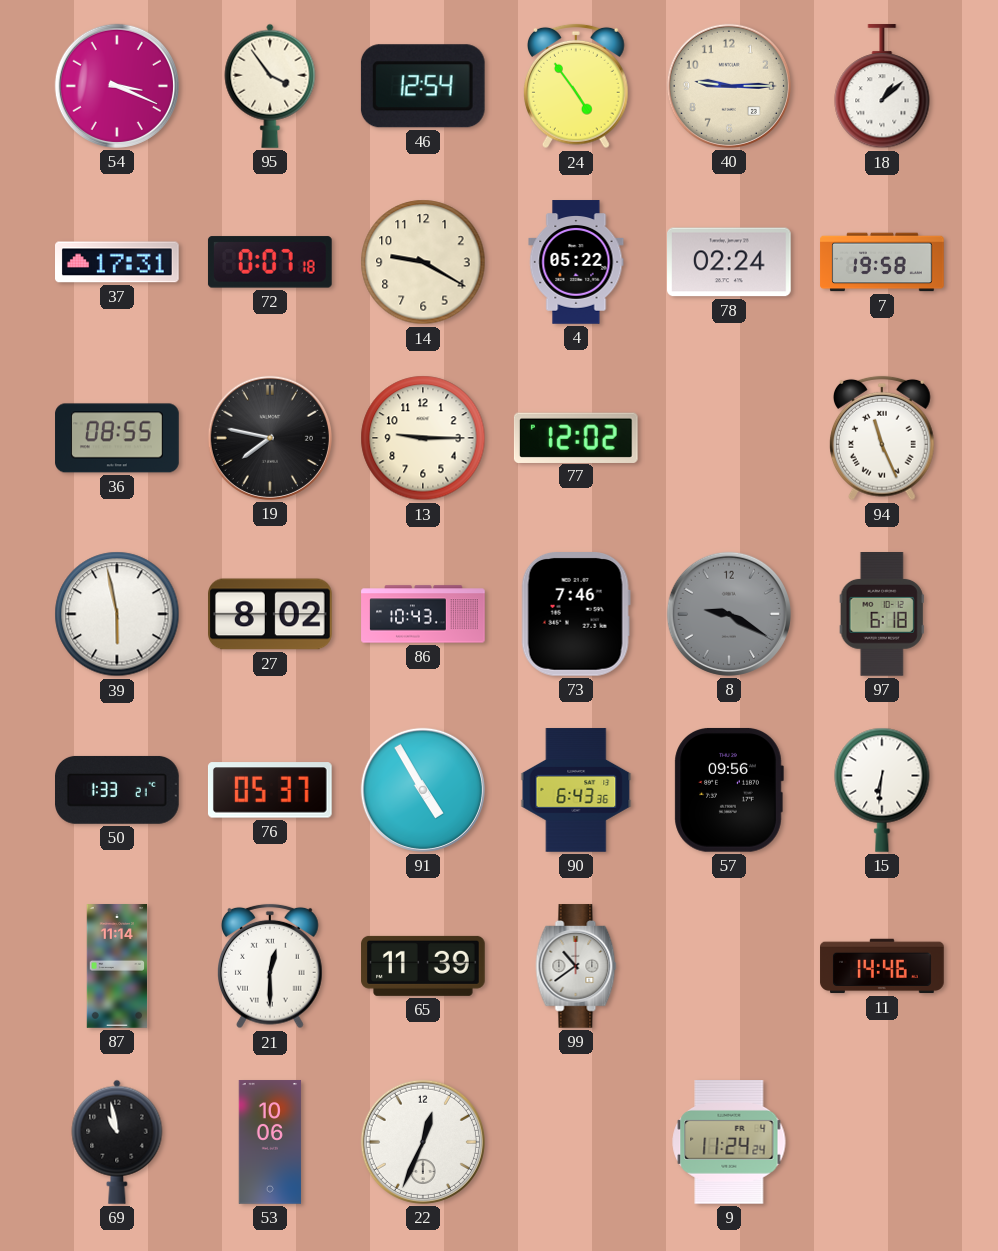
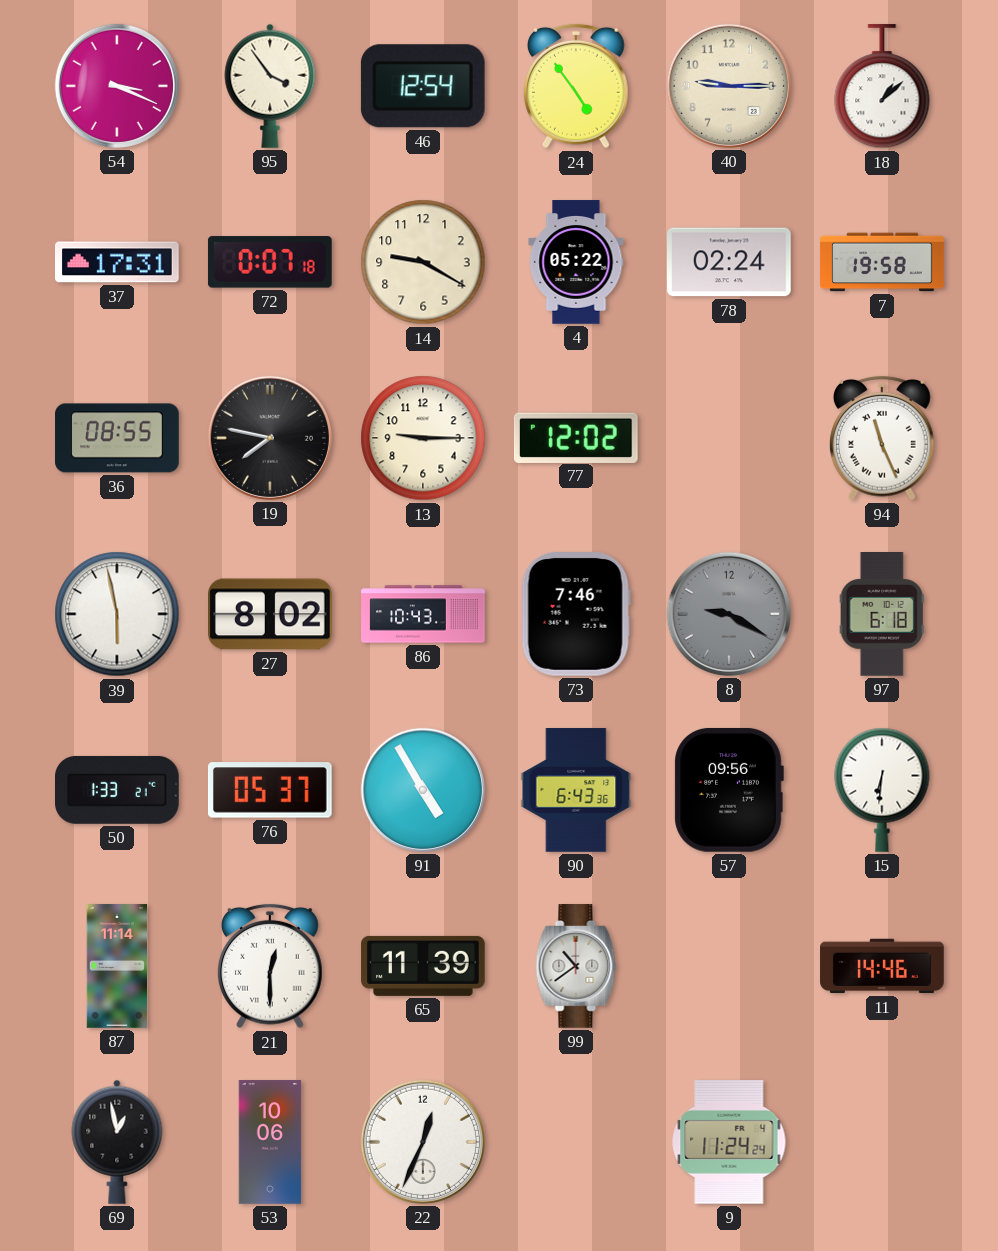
69: 10:58 -> 12:58
